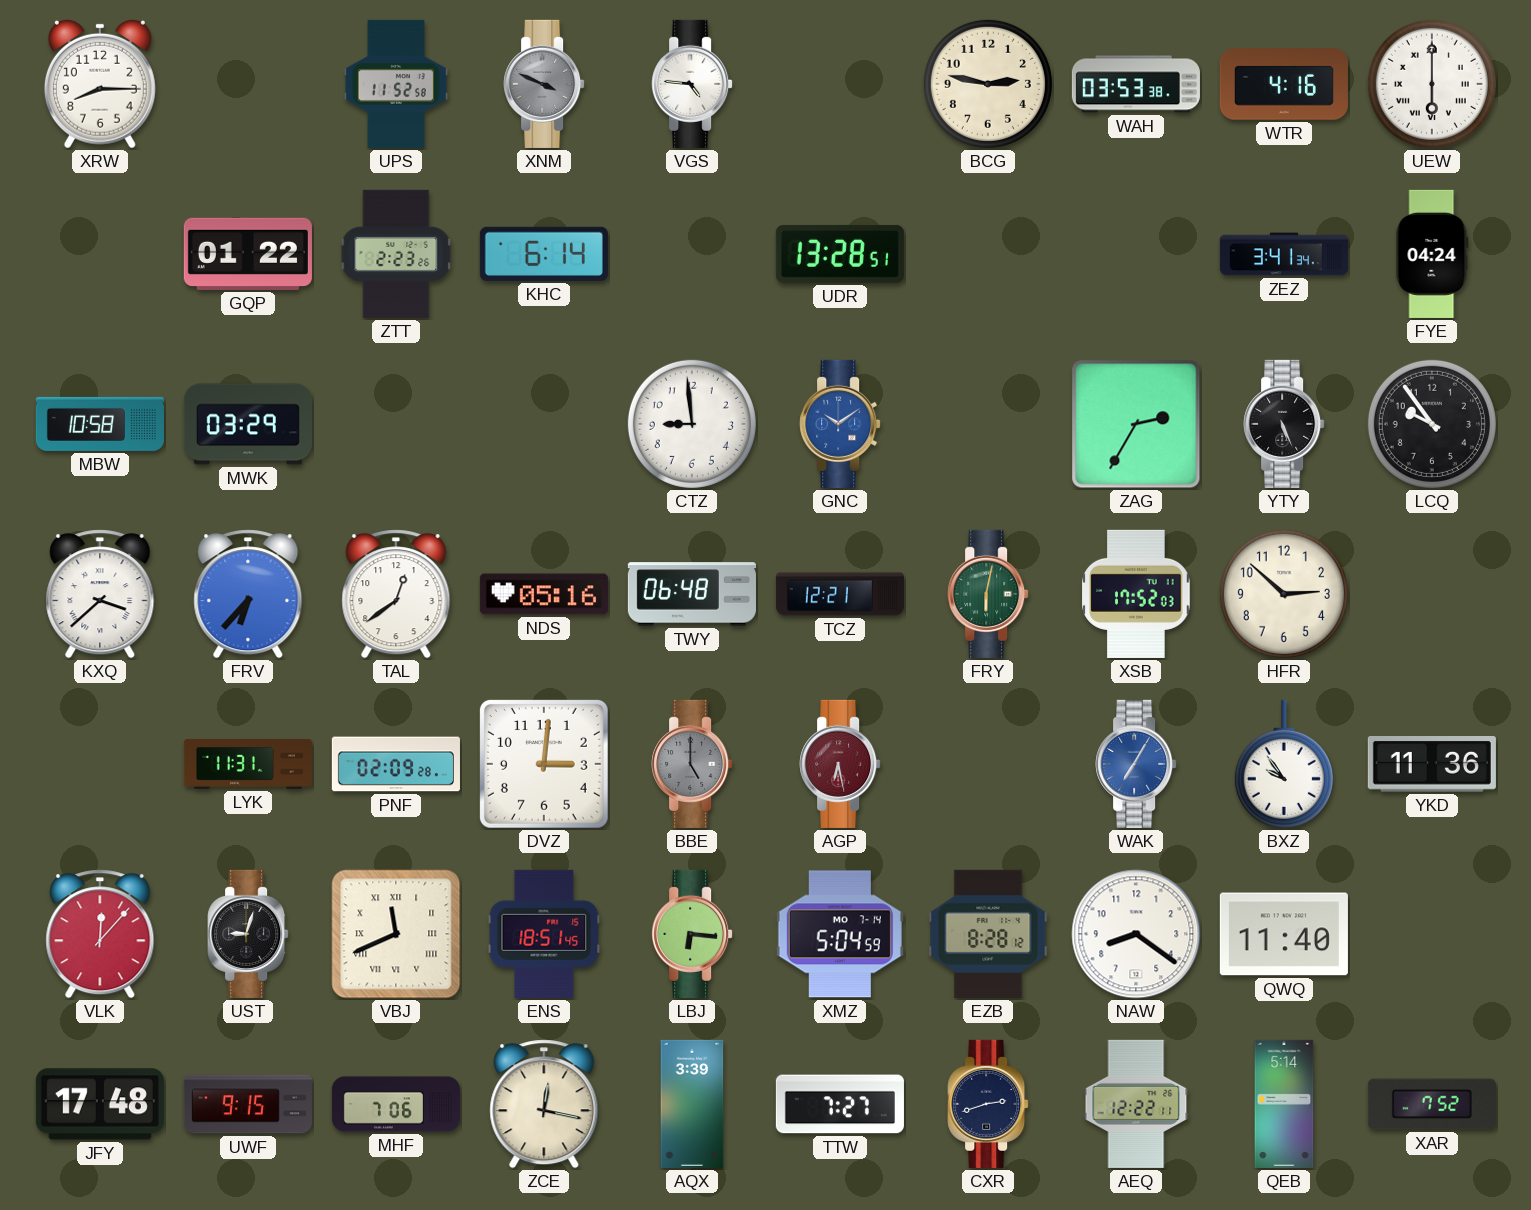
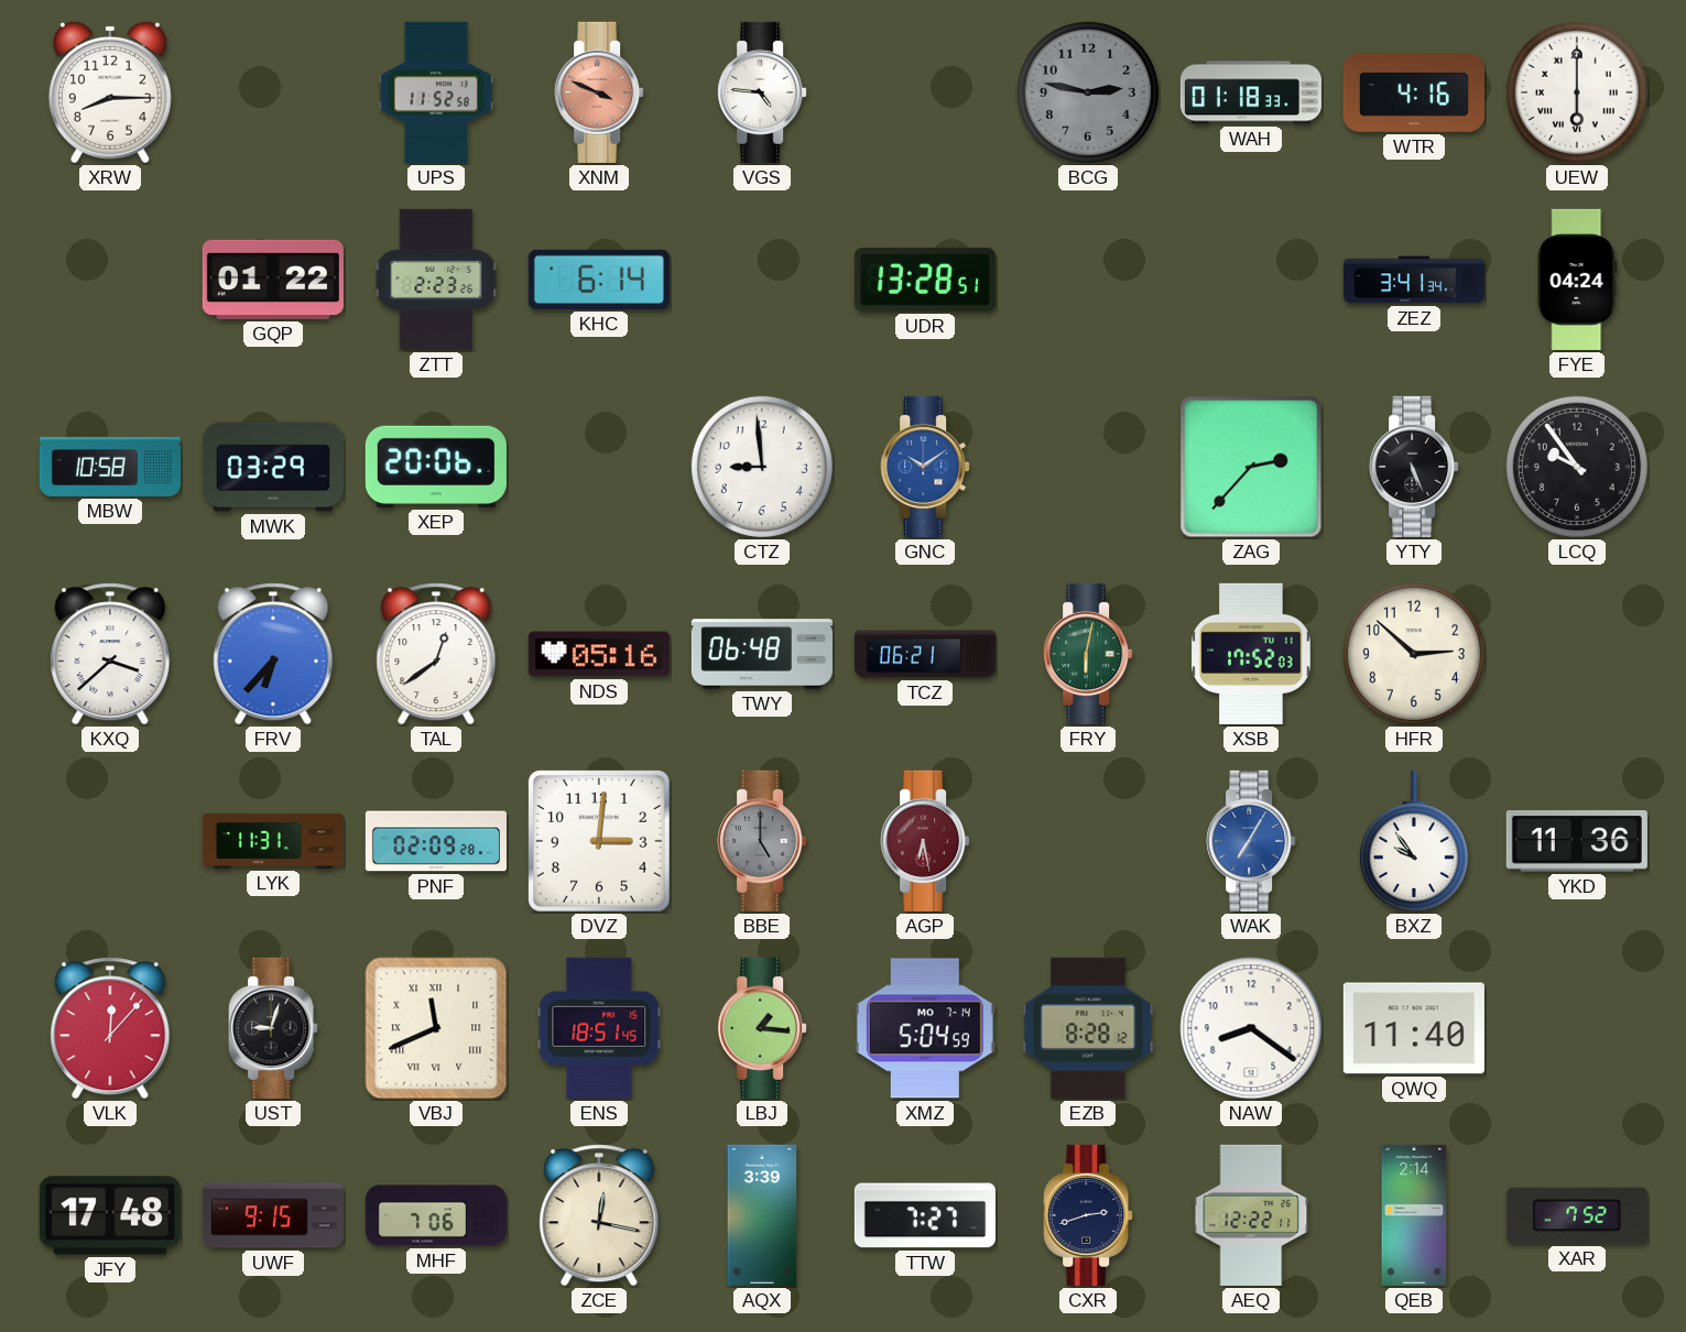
XNM dial: grey -> salmon
BCG dial: cream -> grey
WAH: 03:53 -> 01:18
XEP: none -> 20:06
ZAG: 2:35 -> 2:37
TCZ: 12:21 -> 06:21
LBJ: 6:16 -> 1:16
QEB: 5:14 -> 2:14
